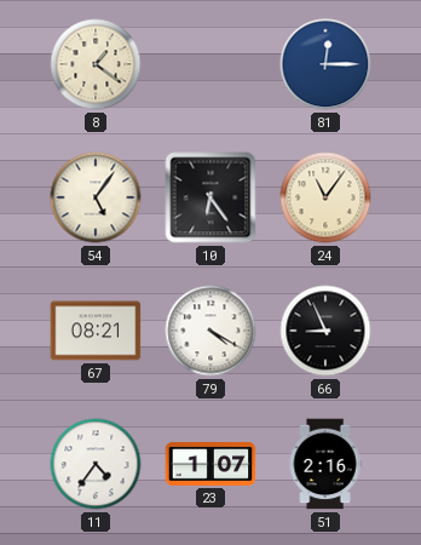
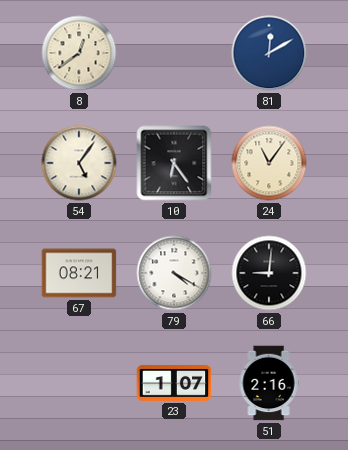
8: 1:21 -> 12:39
81: 12:15 -> 12:10
66: 8:56 -> 9:01
11: 4:36 -> none
